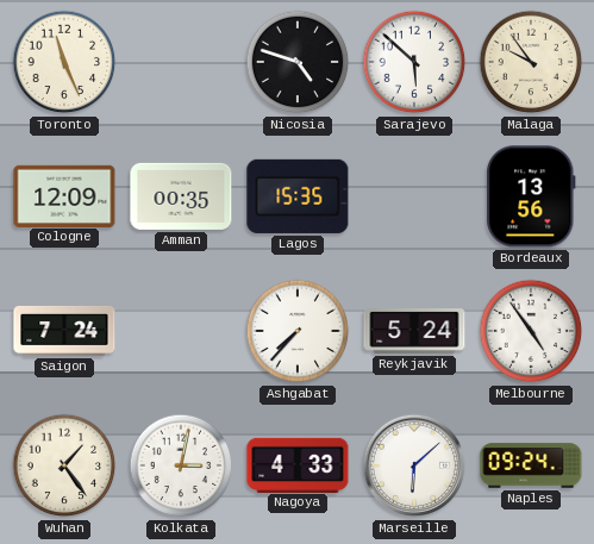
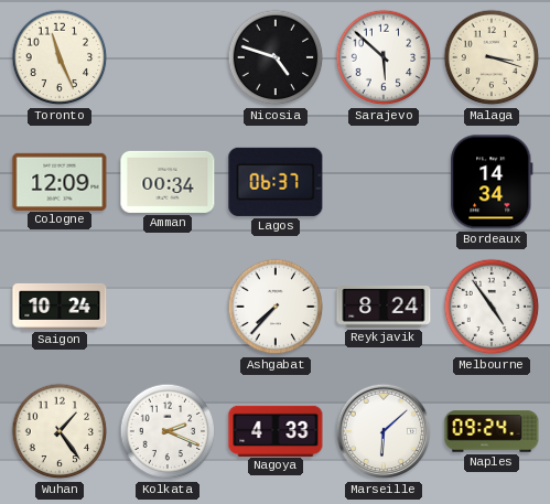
Malaga: 9:54 -> 3:18
Amman: 00:35 -> 00:34
Lagos: 15:35 -> 06:37
Bordeaux: 13:56 -> 14:34
Saigon: 7:24 -> 10:24
Reykjavik: 5:24 -> 8:24
Kolkata: 3:02 -> 2:19
